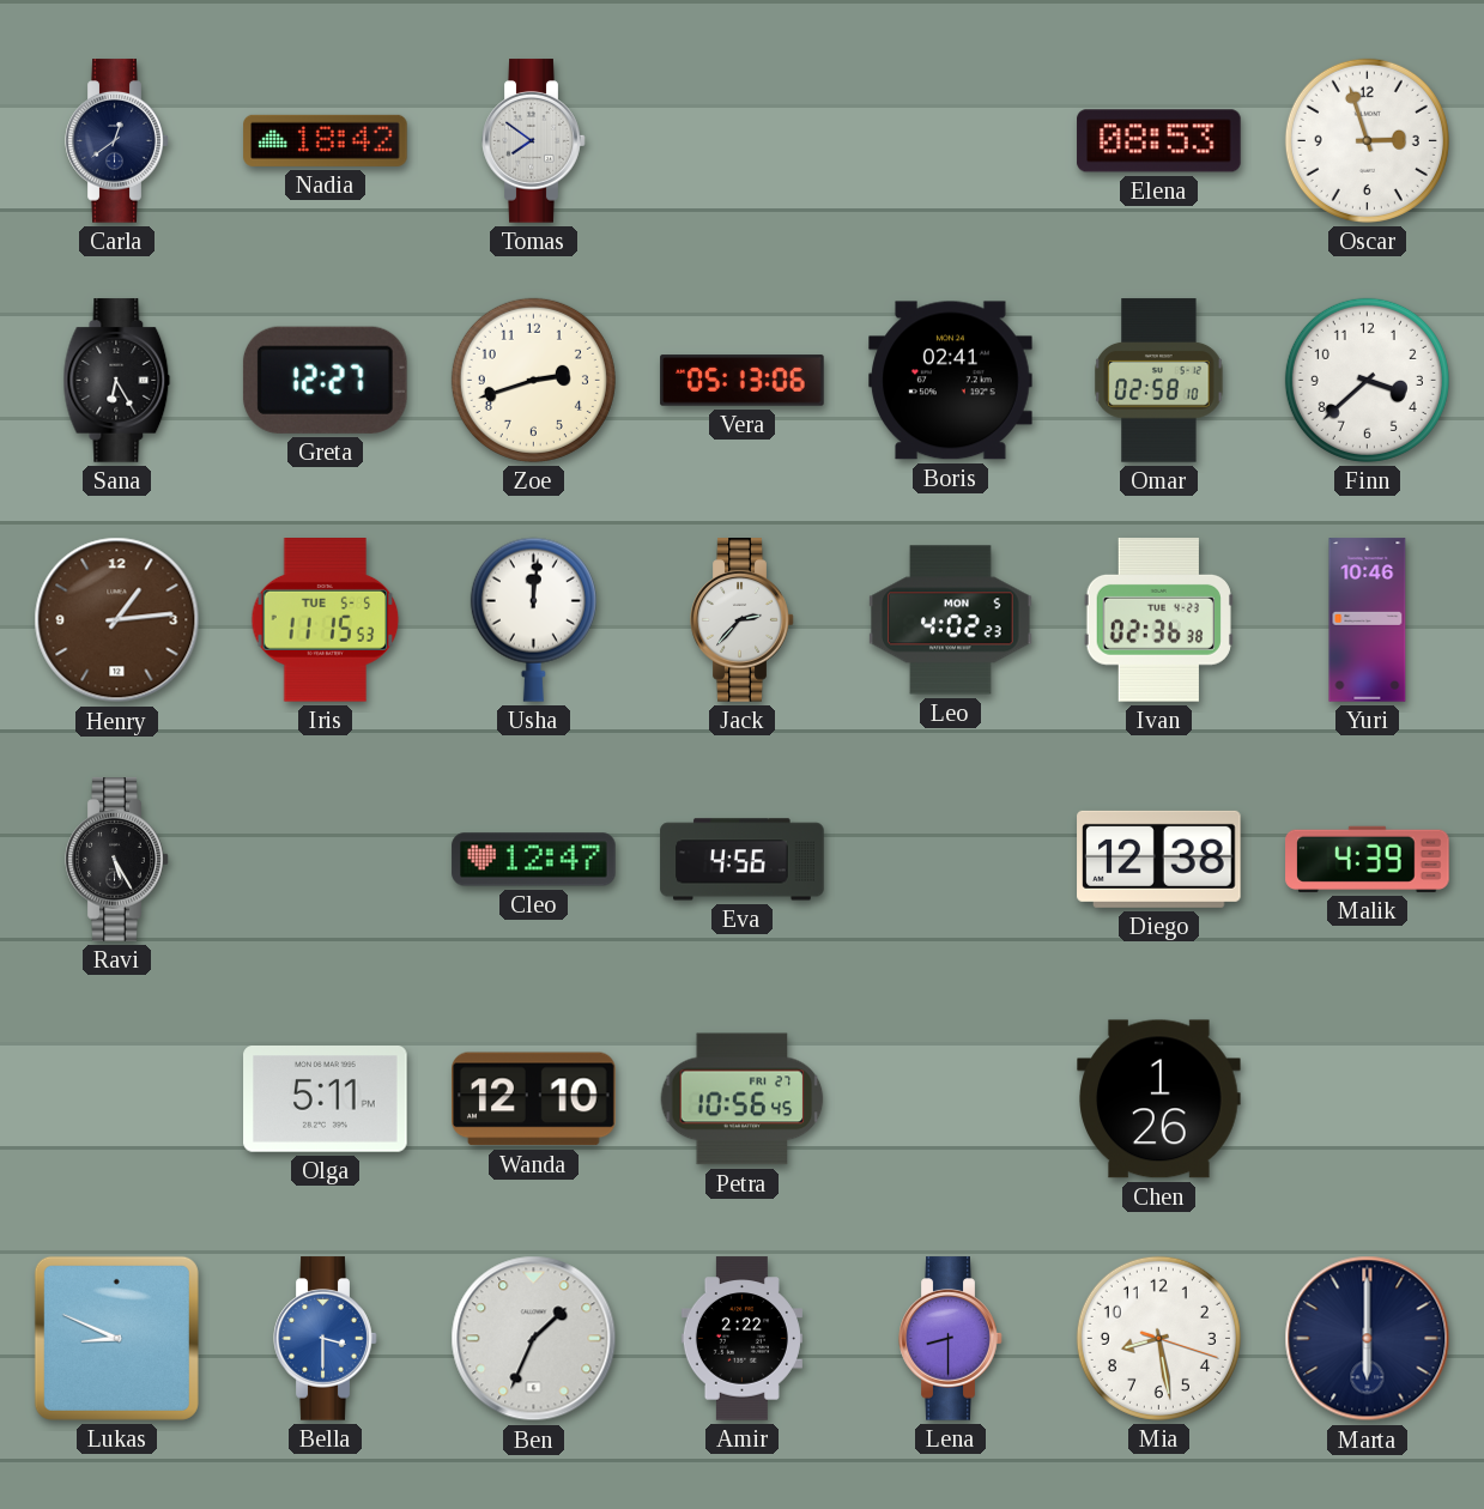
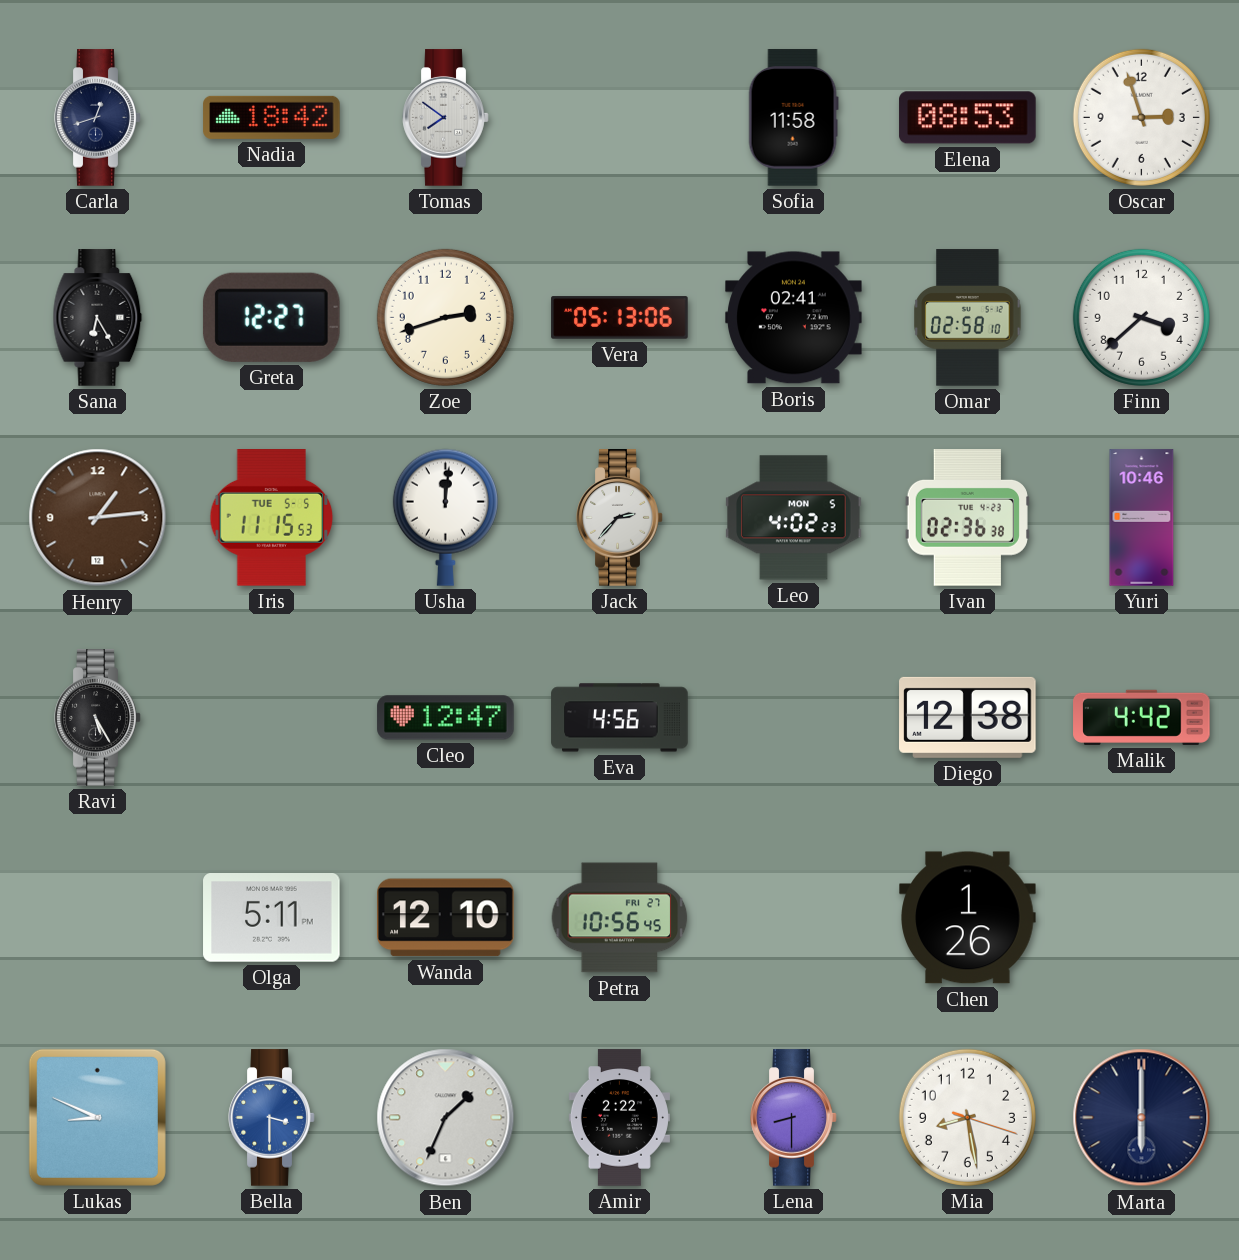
Carla: 12:39 -> 12:42
Sofia: none -> 11:58
Malik: 4:39 -> 4:42
